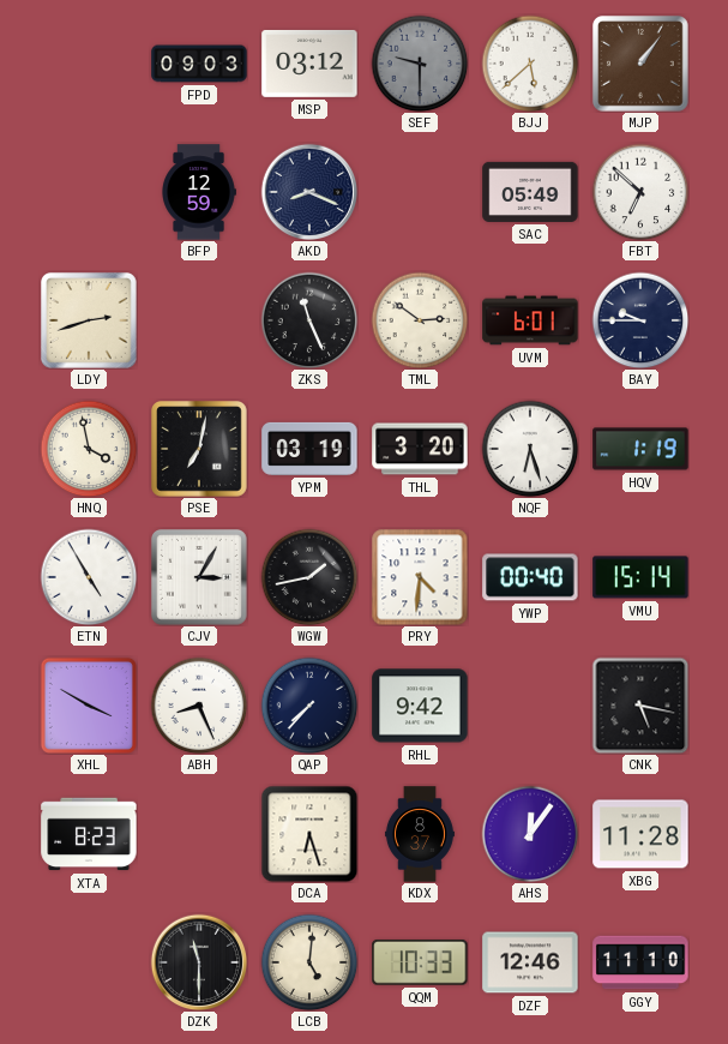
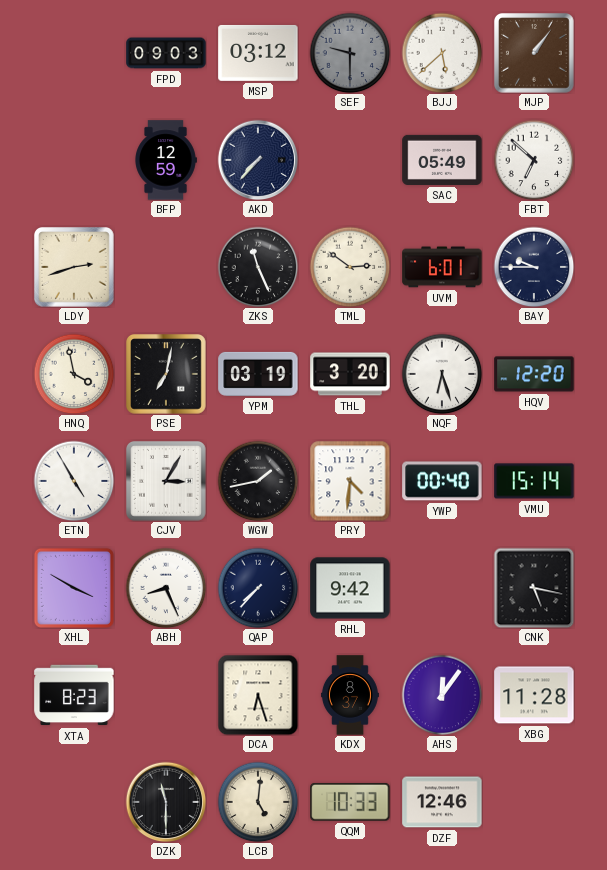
AKD: 8:19 -> 7:37
HQV: 1:19 -> 12:20
GGY: 11:10 -> none
